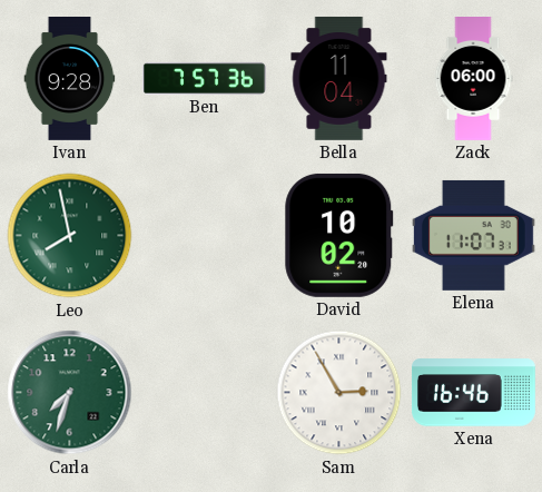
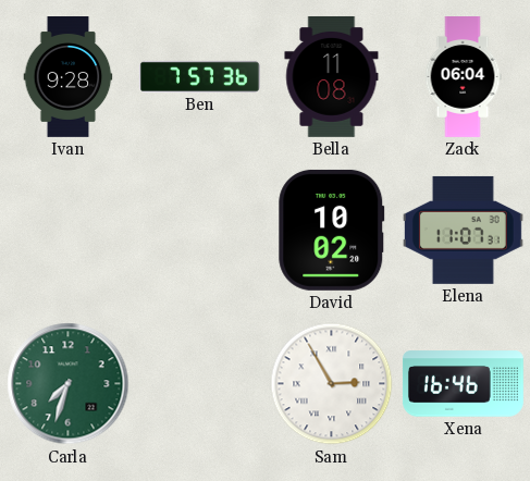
Bella: 11:04 -> 11:08
Zack: 06:00 -> 06:04
Leo: 7:58 -> none
